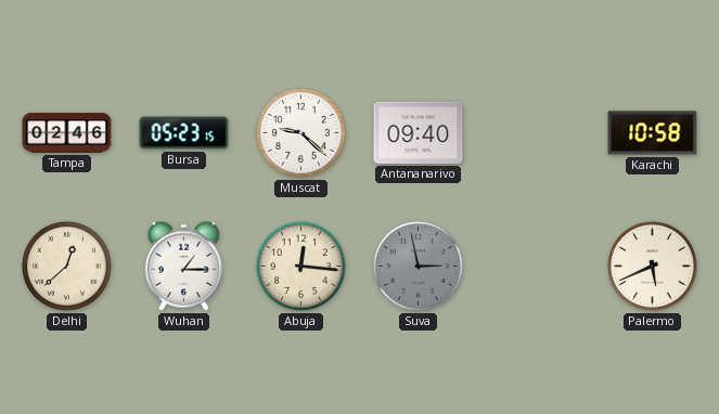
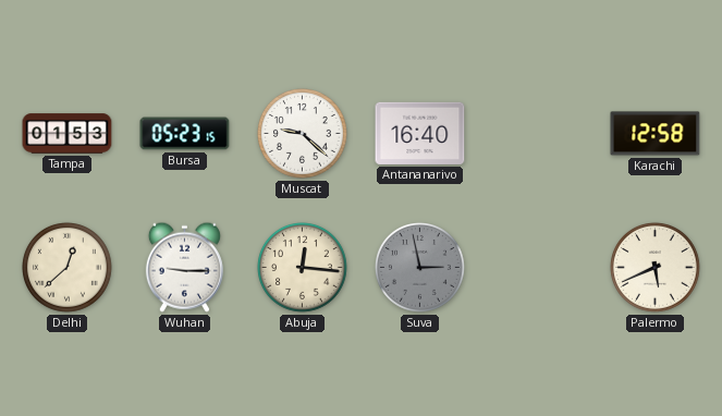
Tampa: 02:46 -> 01:53
Antananarivo: 09:40 -> 16:40
Karachi: 10:58 -> 12:58
Wuhan: 1:15 -> 9:15
